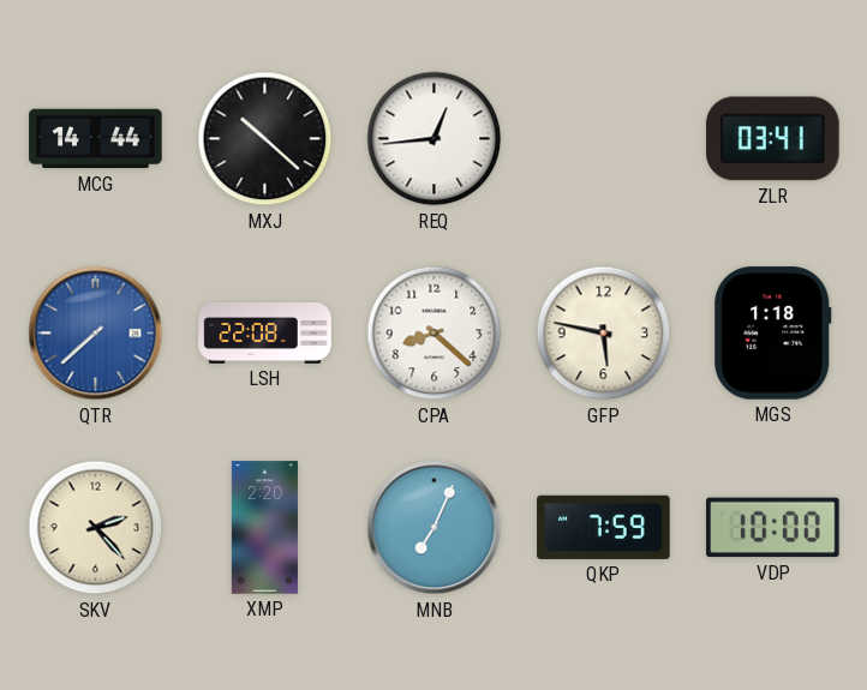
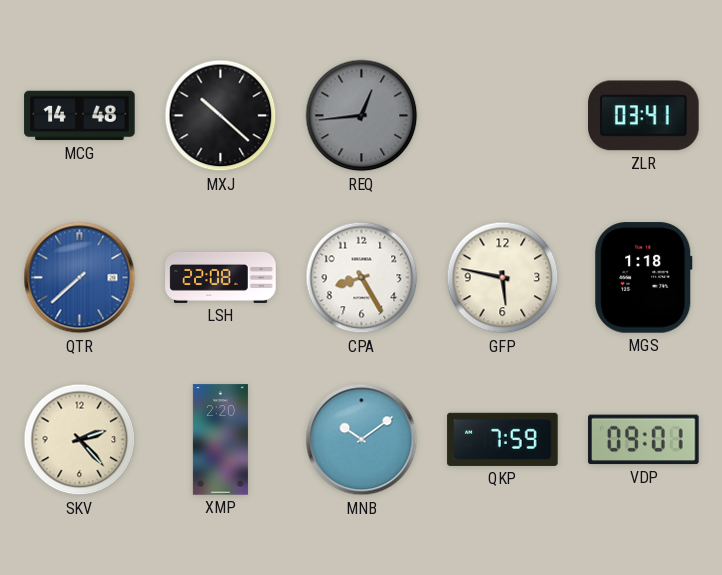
MCG: 14:44 -> 14:48
REQ dial: white -> grey
CPA: 8:22 -> 8:25
MNB: 7:04 -> 10:09
VDP: 10:00 -> 09:01
